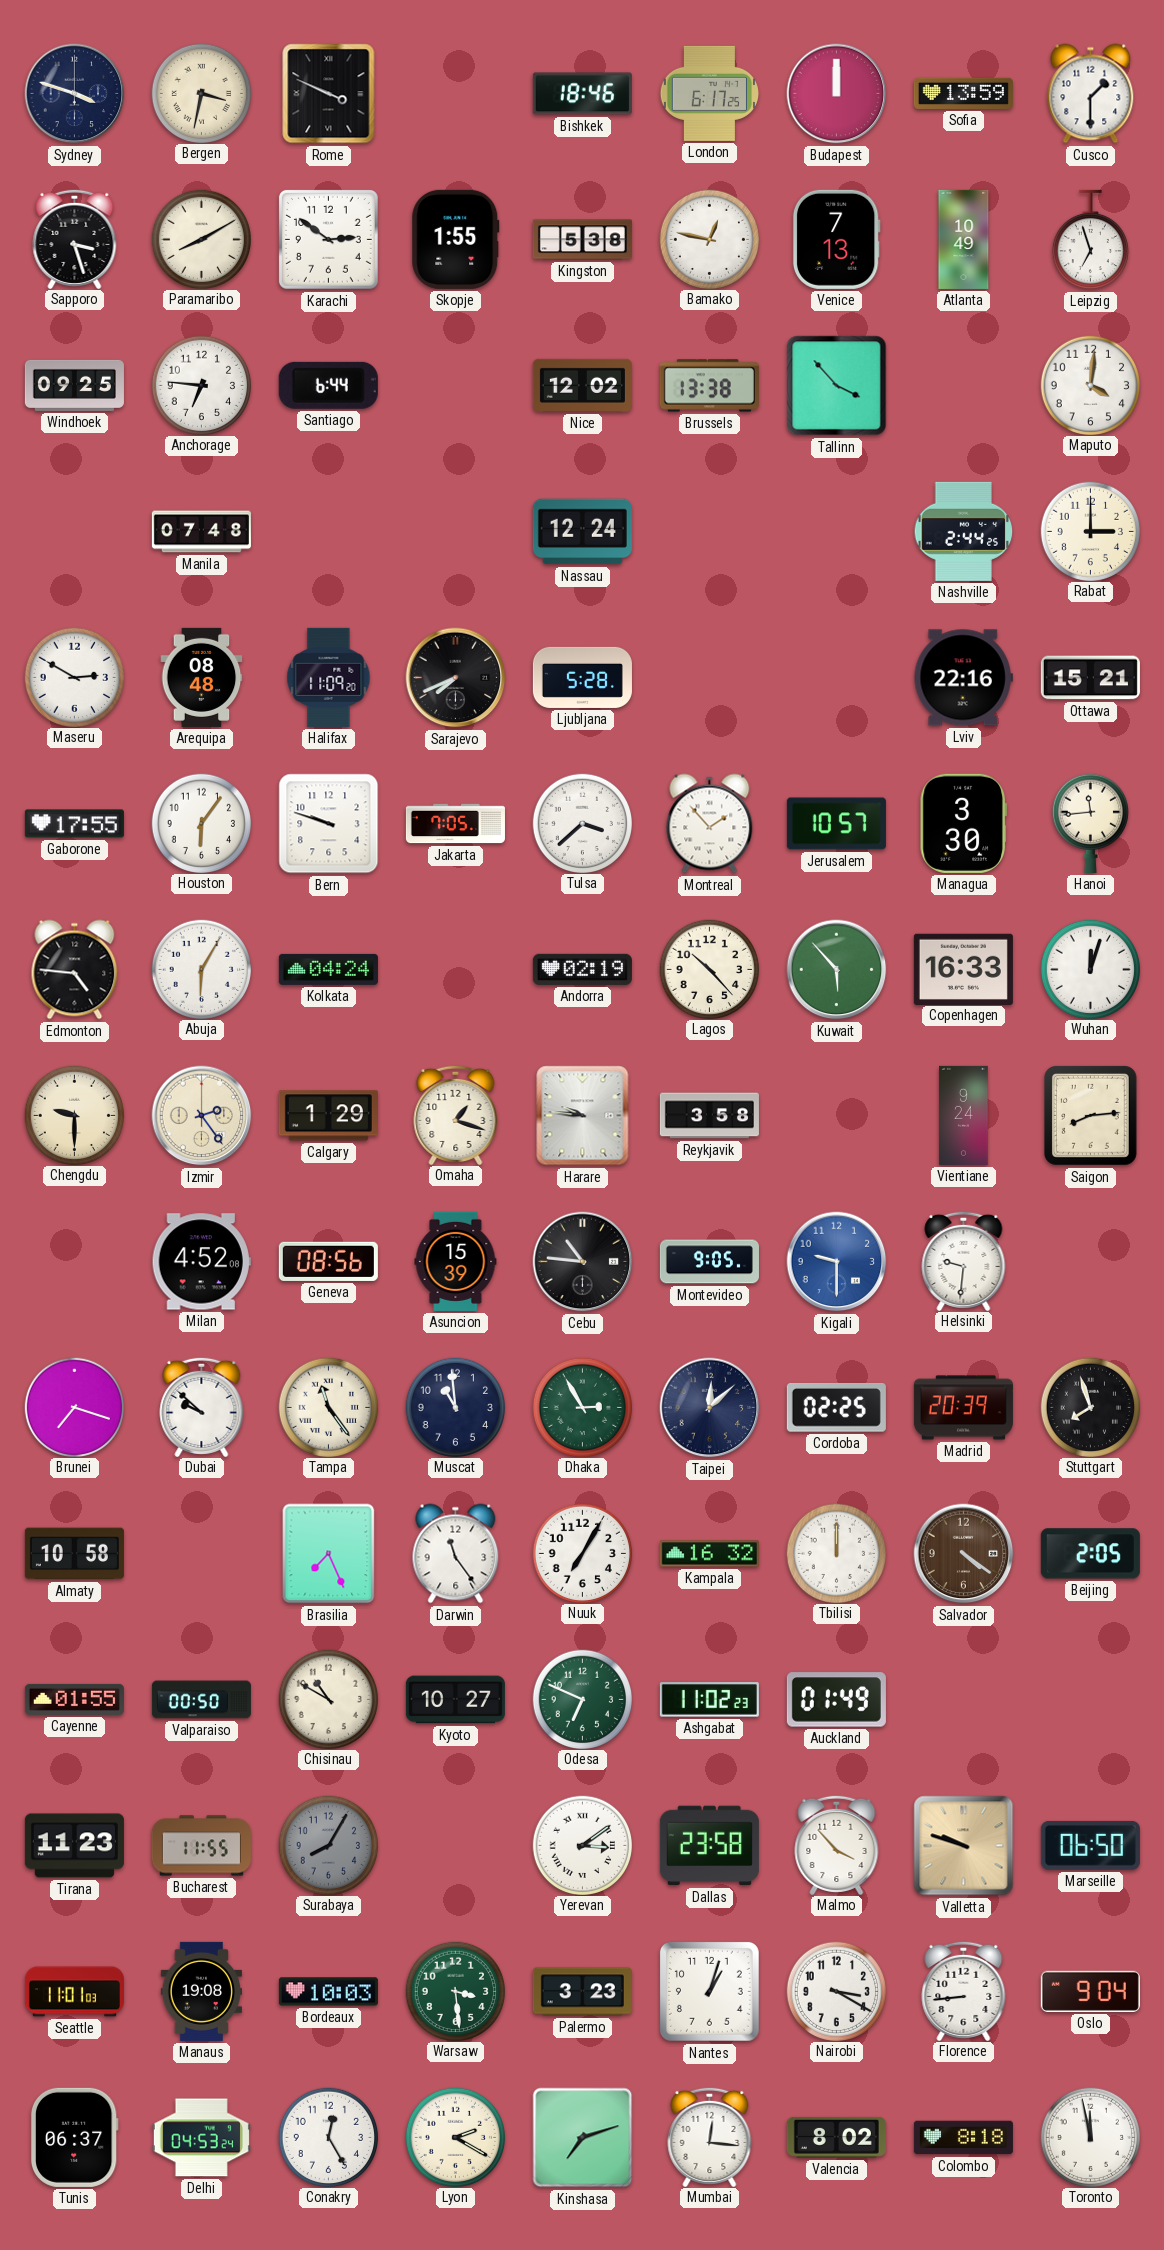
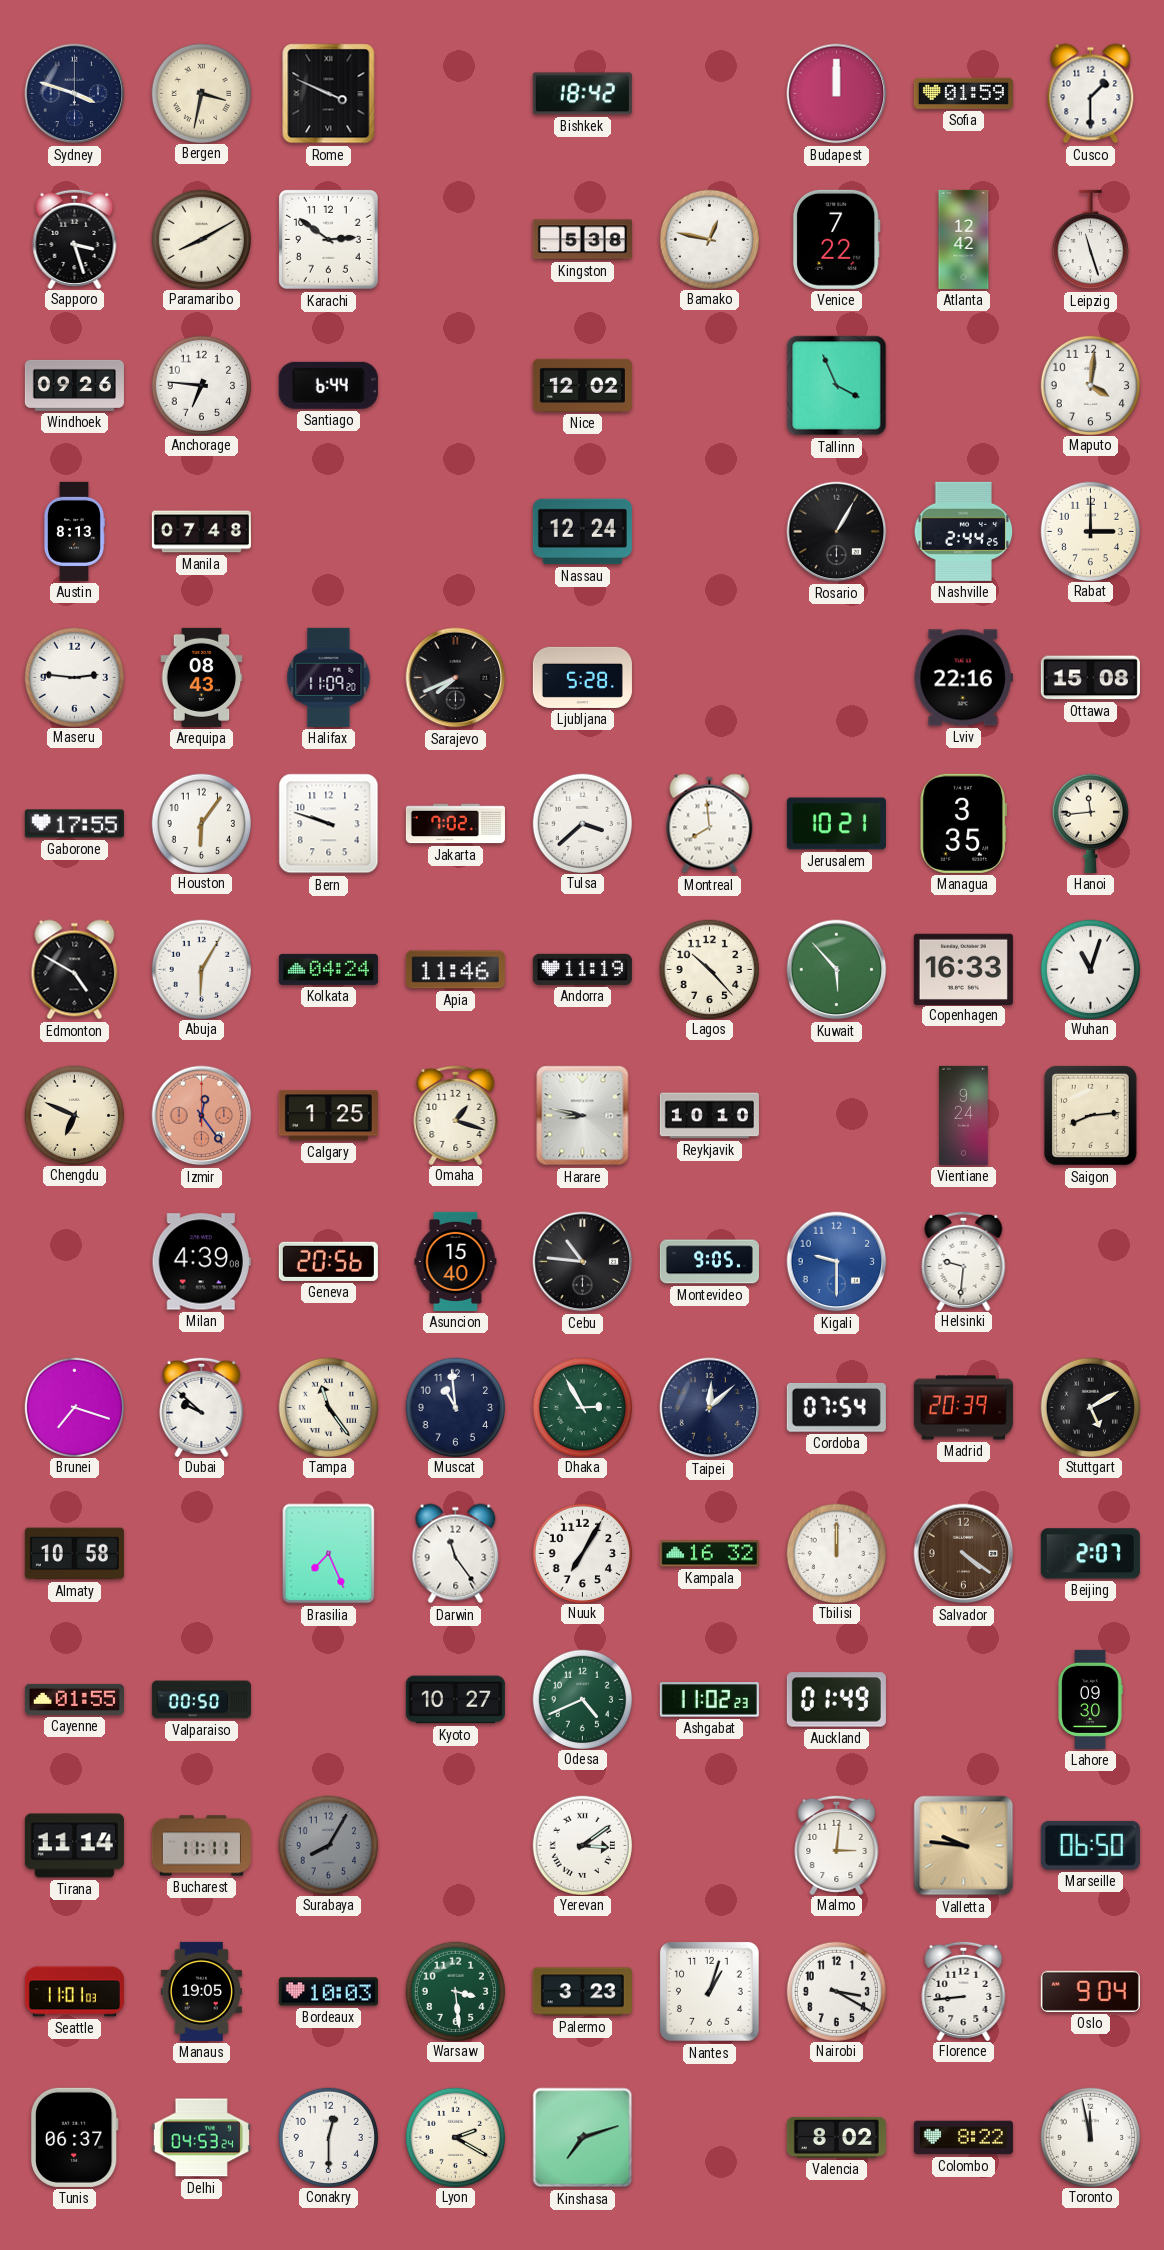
Bishkek: 18:46 -> 18:42
London: 6:17 -> none
Sofia: 13:59 -> 01:59
Skopje: 1:55 -> none
Venice: 7:13 -> 7:22
Atlanta: 10:49 -> 12:42
Leipzig: 6:57 -> 11:27
Windhoek: 09:25 -> 09:26
Brussels: 13:38 -> none
Tallinn: 3:53 -> 3:56
Austin: none -> 8:13
Rosario: none -> 1:05
Maseru: 2:50 -> 2:46
Arequipa: 08:48 -> 08:43
Ottawa: 15:21 -> 15:08
Jakarta: 7:05 -> 7:02
Montreal: 1:53 -> 7:59
Jerusalem: 10:57 -> 10:21
Managua: 3:30 -> 3:35
Edmonton: 4:46 -> 4:50
Apia: none -> 11:46
Andorra: 02:19 -> 11:19
Wuhan: 12:03 -> 11:03
Chengdu: 9:30 -> 6:49
Izmir: 2:24 -> 12:24
Izmir dial: cream -> salmon
Calgary: 1:29 -> 1:25
Harare: 9:46 -> 8:47
Reykjavik: 3:58 -> 10:10
Milan: 4:52 -> 4:39
Geneva: 08:56 -> 20:56
Asuncion: 15:39 -> 15:40
Cordoba: 02:25 -> 07:54
Stuttgart: 7:57 -> 5:10
Beijing: 2:05 -> 2:07
Chisinau: 10:50 -> none
Odesa: 6:49 -> 4:41
Lahore: none -> 09:30
Tirana: 11:23 -> 11:14
Bucharest: 11:55 -> 11:11
Dallas: 23:58 -> none
Malmo: 3:53 -> 3:01
Valletta: 9:48 -> 9:46
Manaus: 19:08 -> 19:05
Conakry: 12:25 -> 12:30
Mumbai: 12:16 -> none
Colombo: 8:18 -> 8:22
